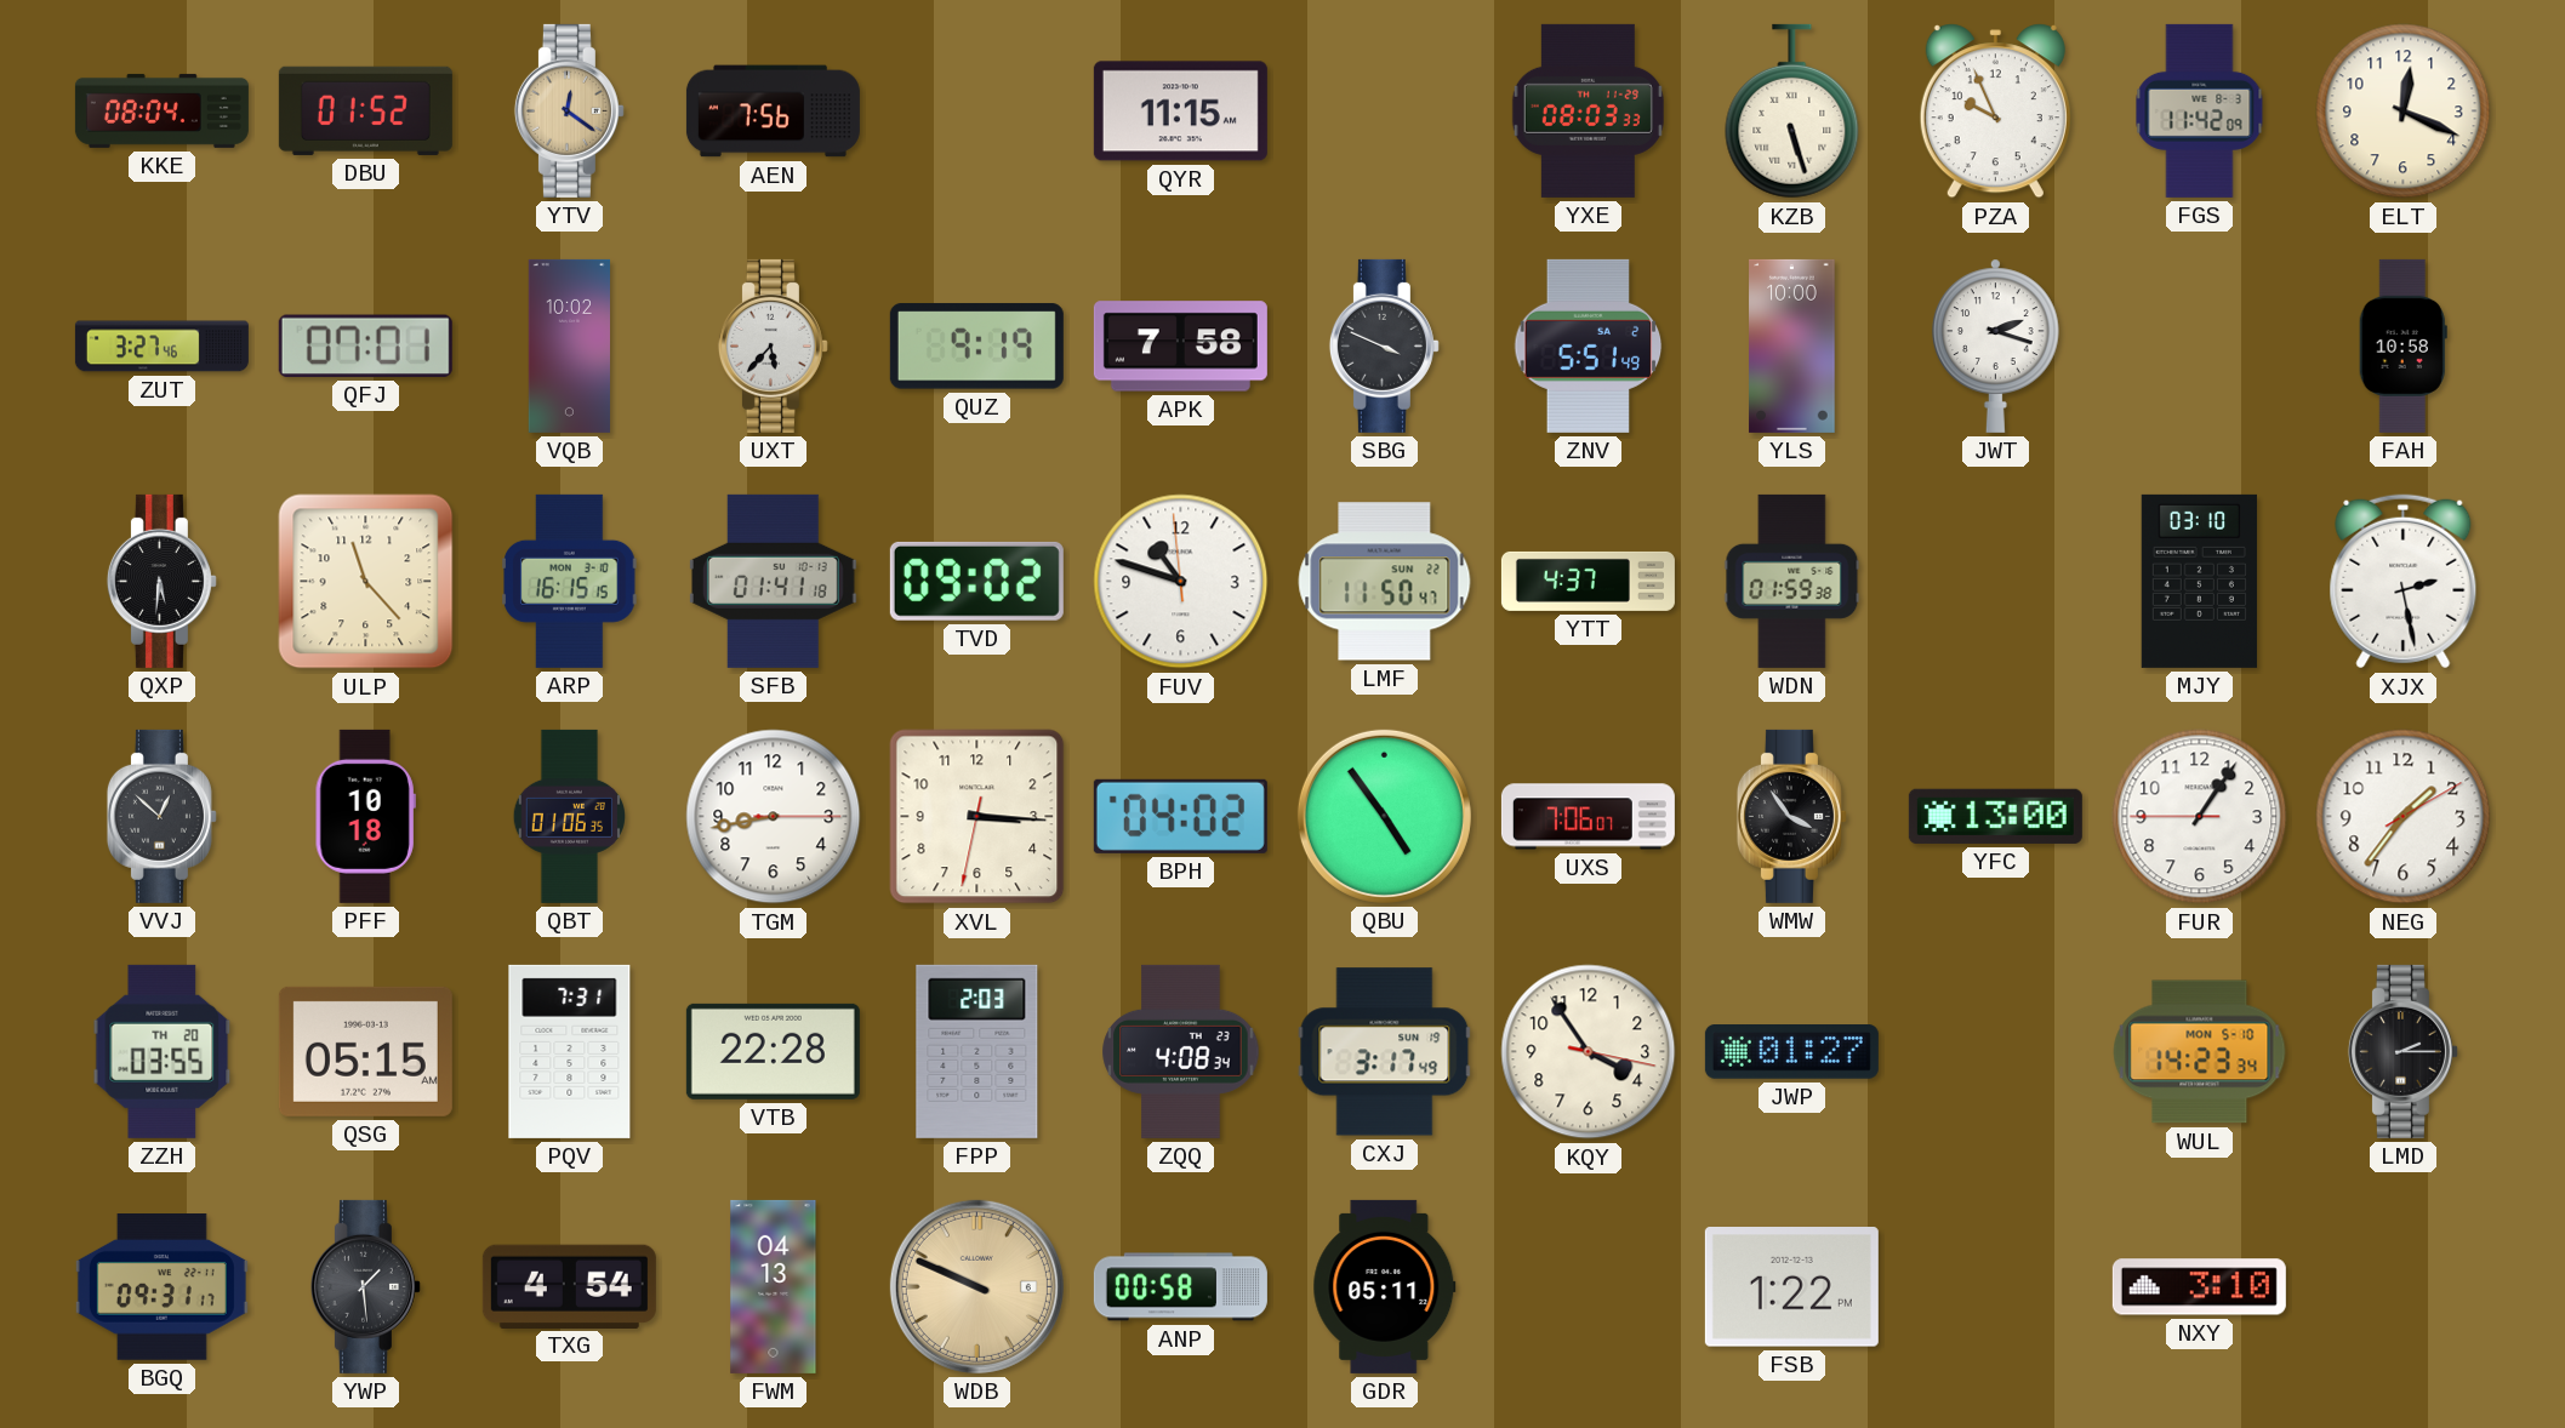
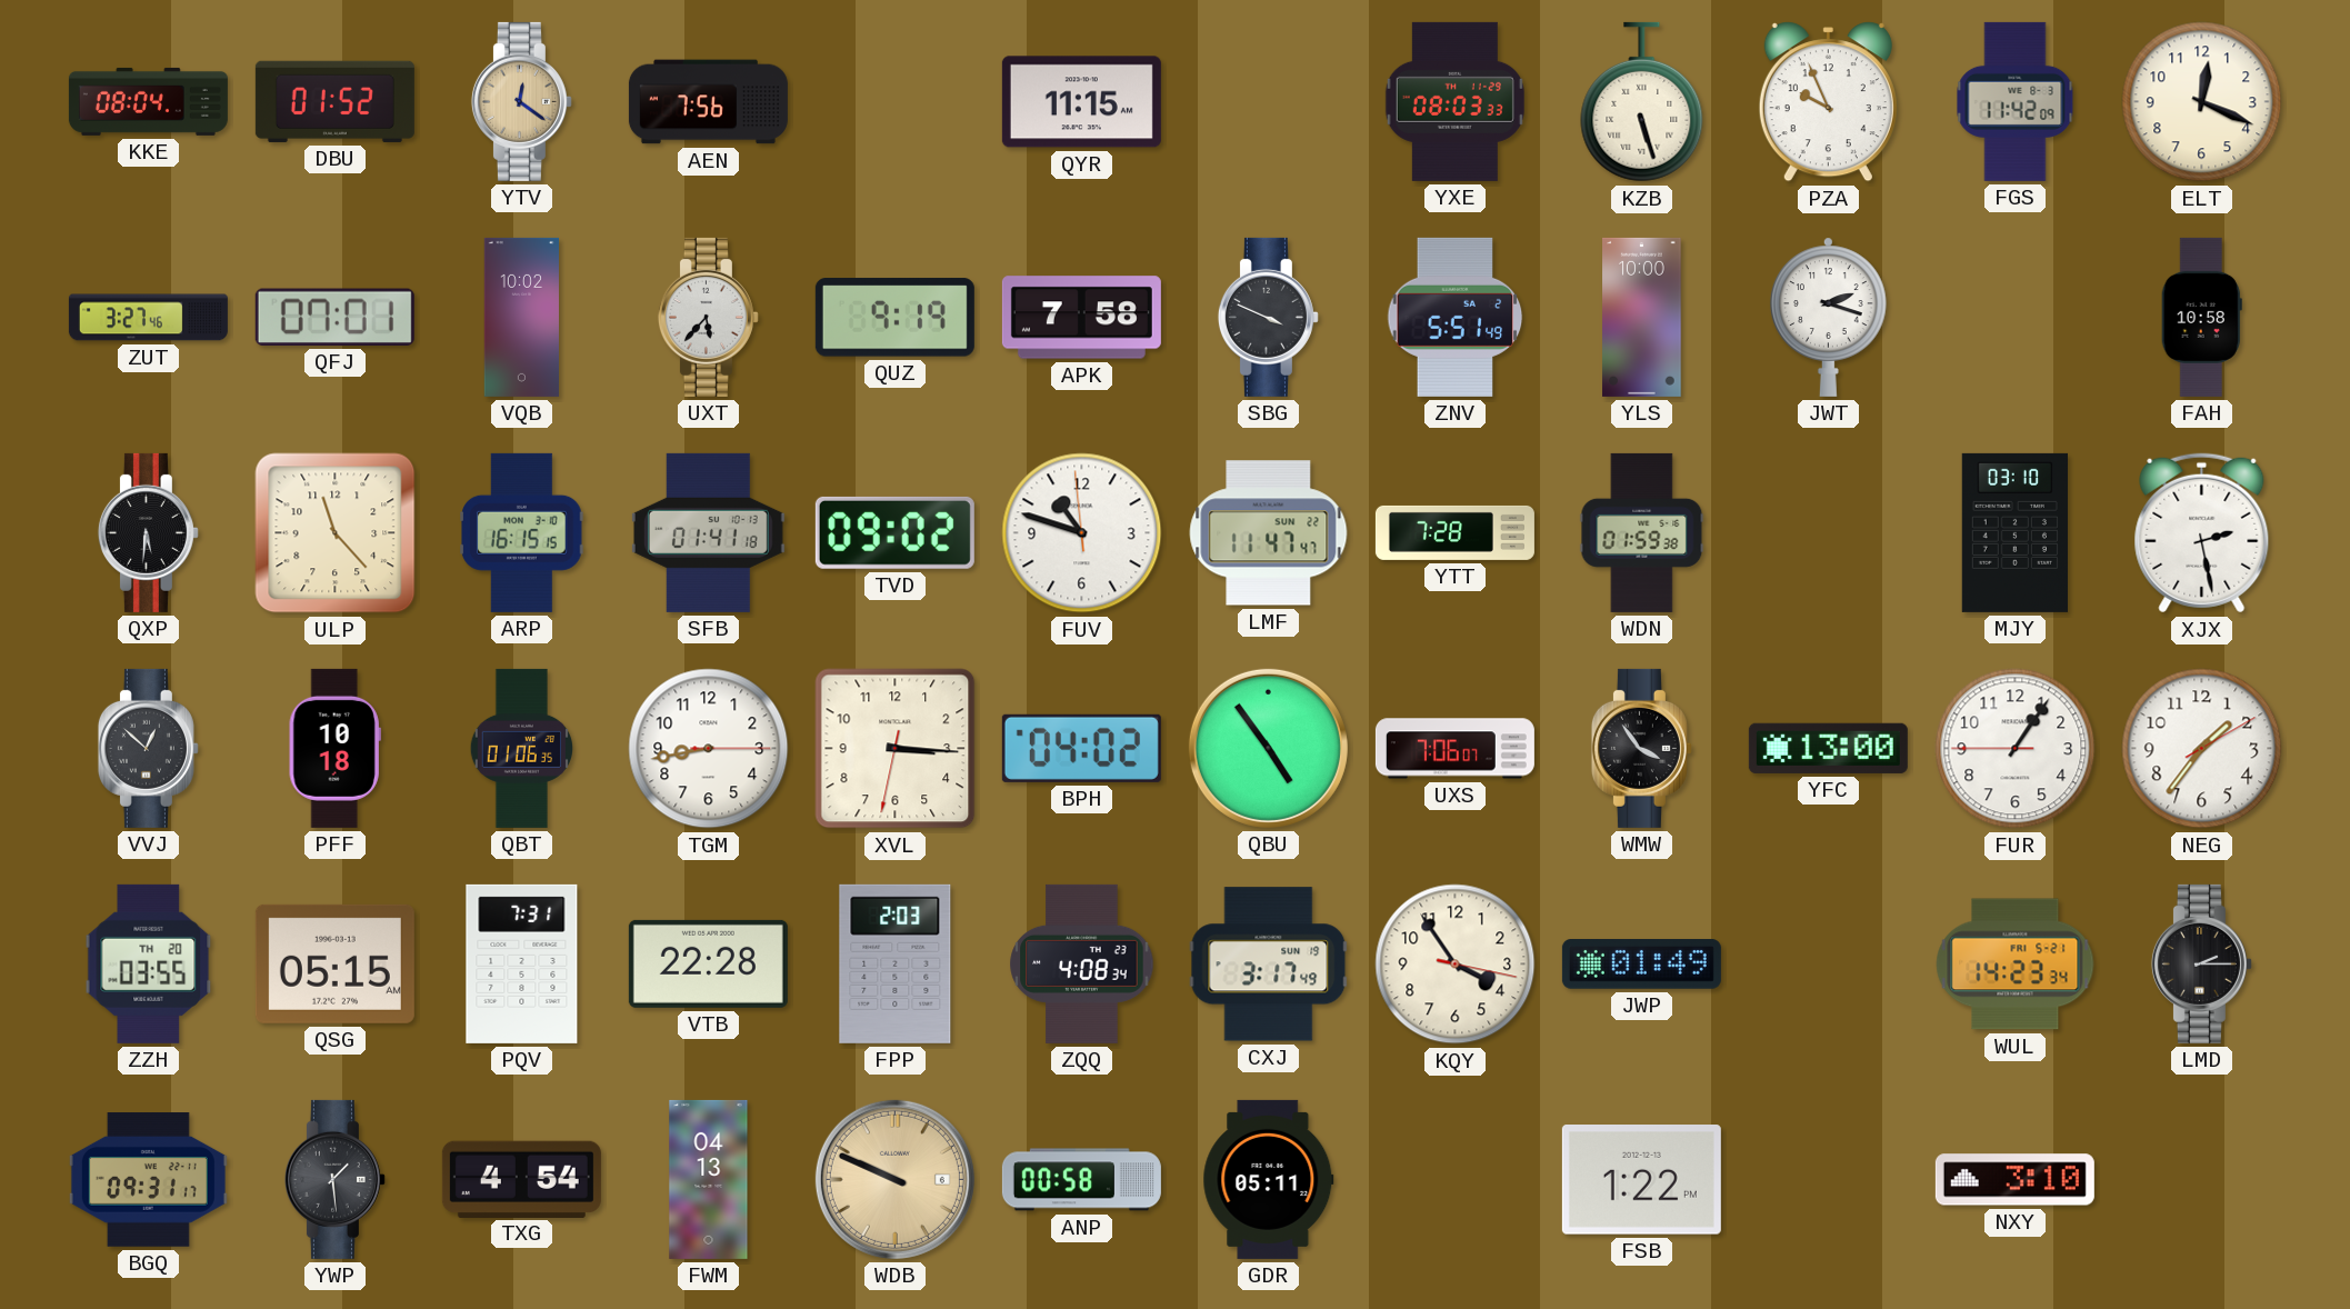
LMF: 11:50 -> 11:47
YTT: 4:37 -> 7:28
JWP: 01:27 -> 01:49
WUL date: MON 5-10 -> FRI 5-21
